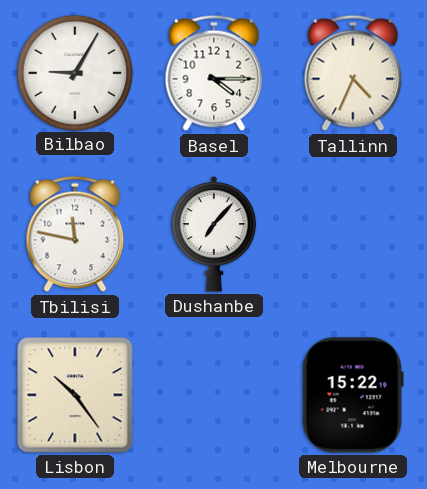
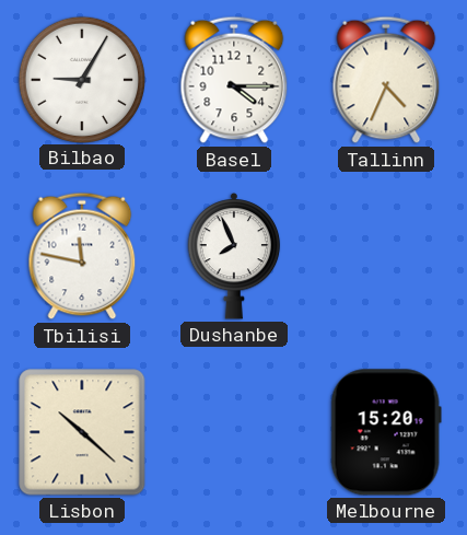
Dushanbe: 7:07 -> 7:56
Lisbon: 10:24 -> 10:22
Melbourne: 15:22 -> 15:20
